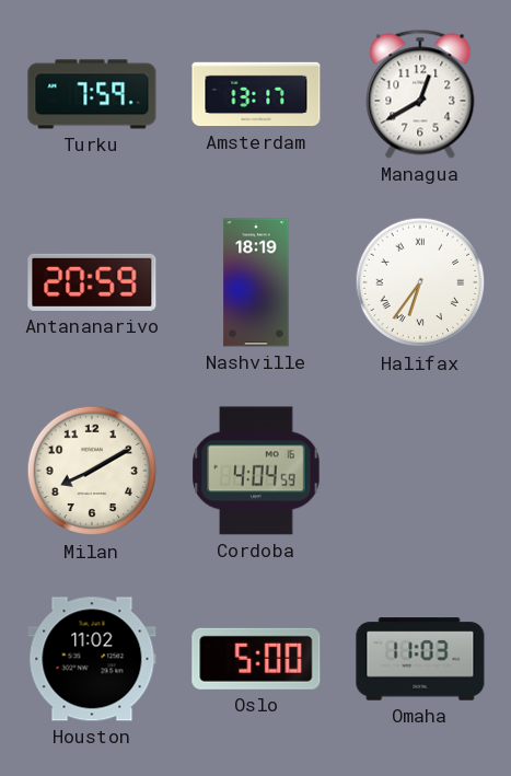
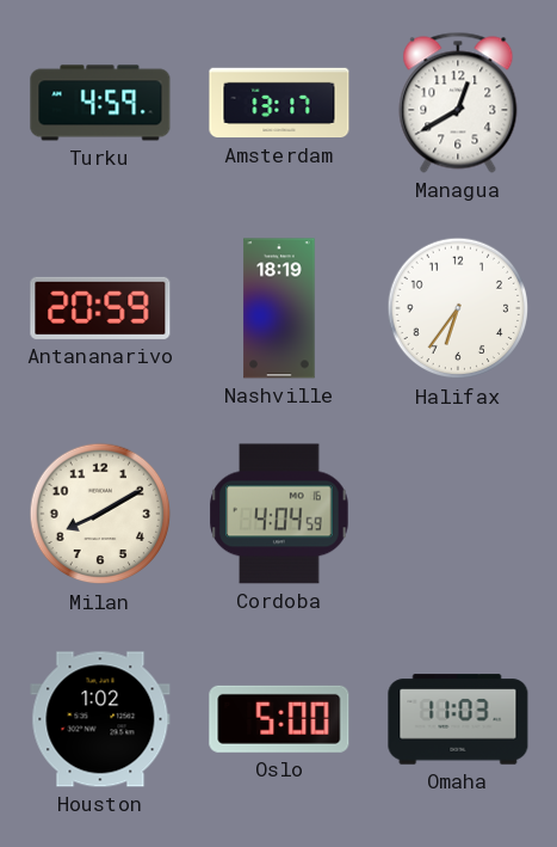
Turku: 7:59 -> 4:59
Halifax numerals: Roman -> Arabic
Houston: 11:02 -> 1:02
